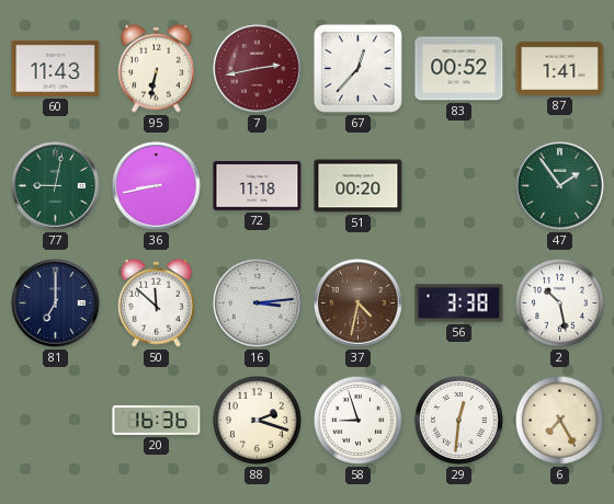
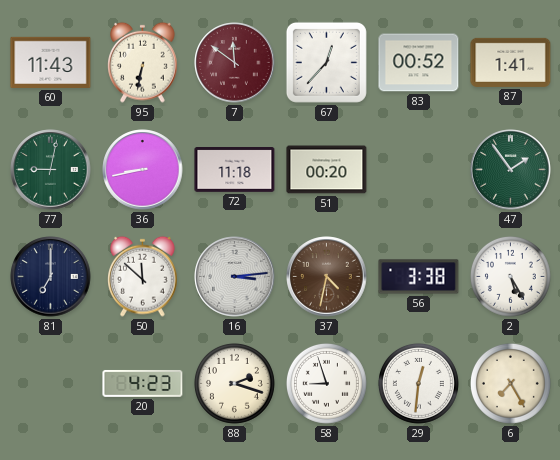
7: 2:43 -> 11:51
2: 10:28 -> 5:25
20: 16:36 -> 4:23
